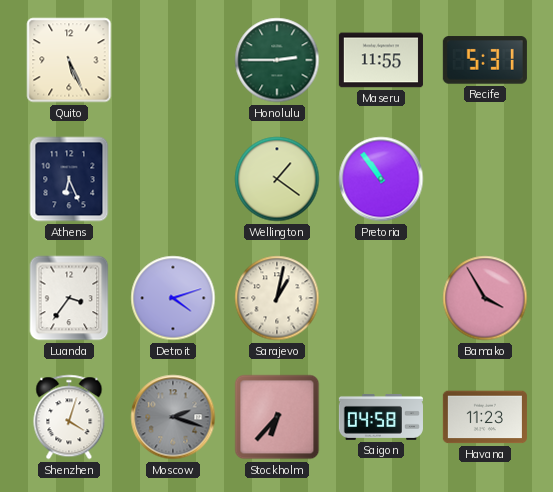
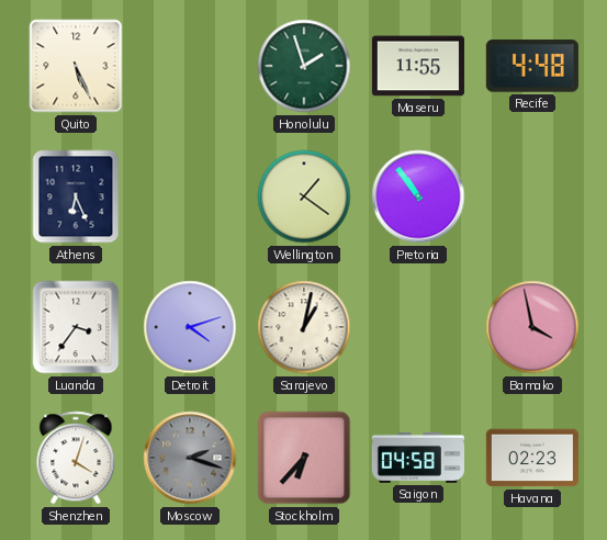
Honolulu: 2:45 -> 1:57
Recife: 5:31 -> 4:48
Bamako: 3:55 -> 3:58
Havana: 11:23 -> 02:23
